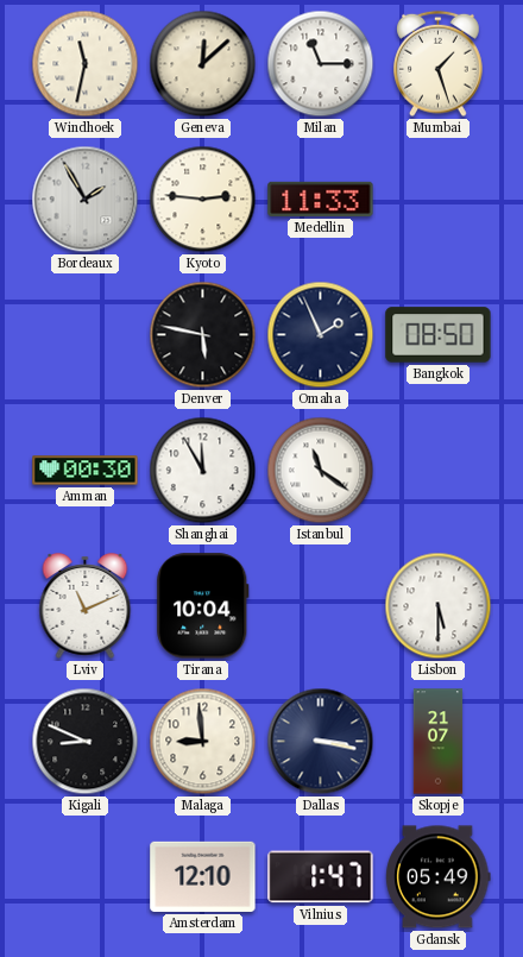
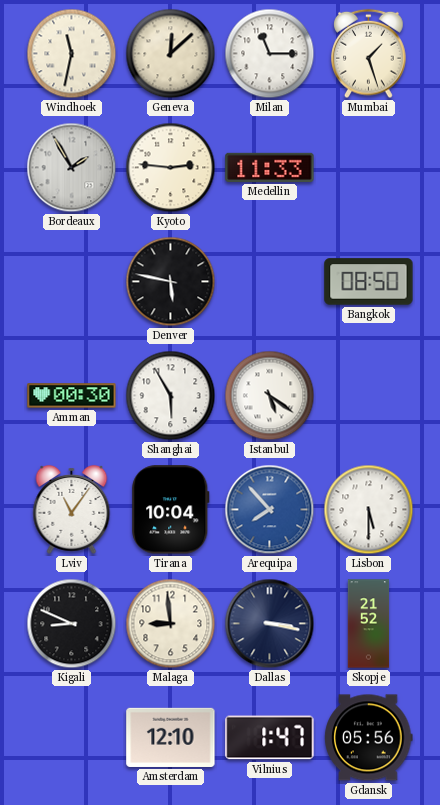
Omaha: 1:56 -> none
Shanghai: 11:55 -> 5:55
Istanbul: 11:21 -> 5:21
Lviv: 11:11 -> 11:06
Arequipa: none -> 7:53
Skopje: 21:07 -> 21:52
Gdansk: 05:49 -> 05:56
